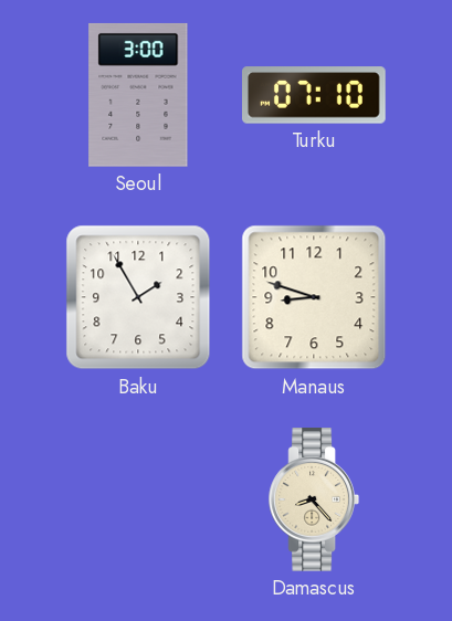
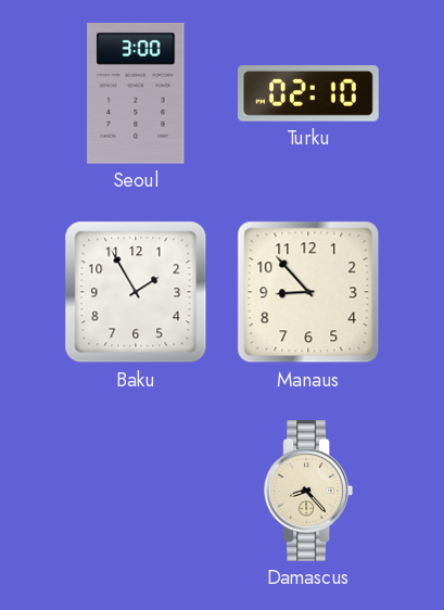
Turku: 07:10 -> 02:10
Manaus: 8:48 -> 8:53
